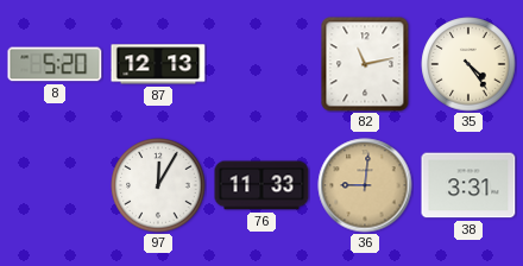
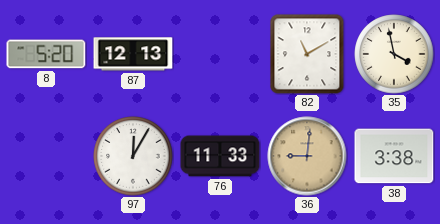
82: 11:13 -> 11:10
35: 4:24 -> 3:58
38: 3:31 -> 3:38
